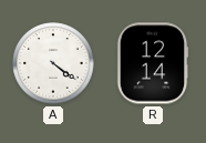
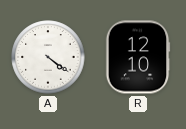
R: 12:14 -> 12:10
